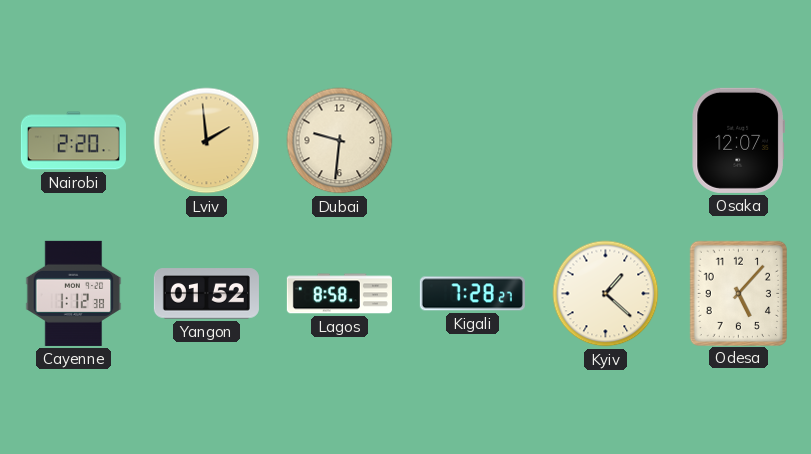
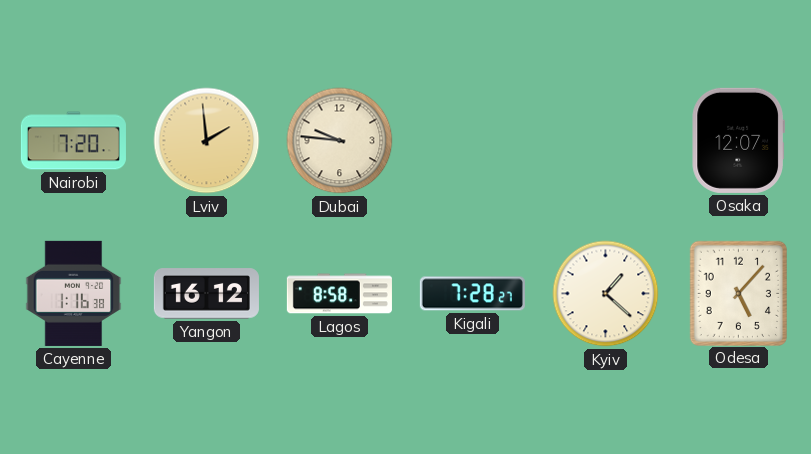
Nairobi: 2:20 -> 7:20
Dubai: 9:31 -> 9:46
Cayenne: 1:12 -> 1:16
Yangon: 01:52 -> 16:12
